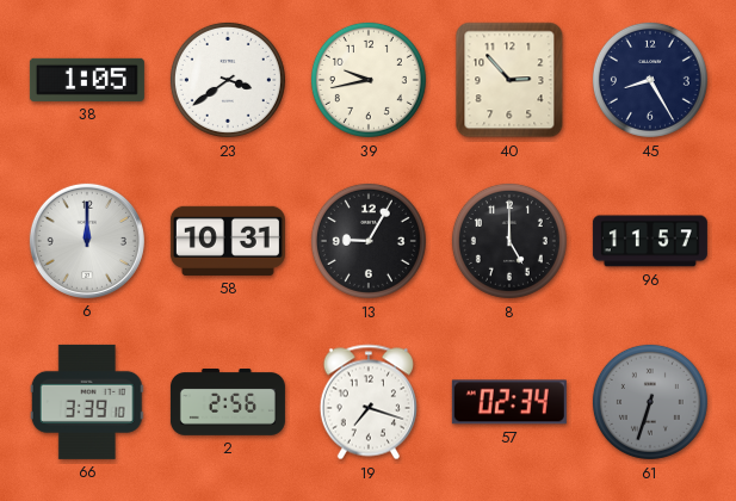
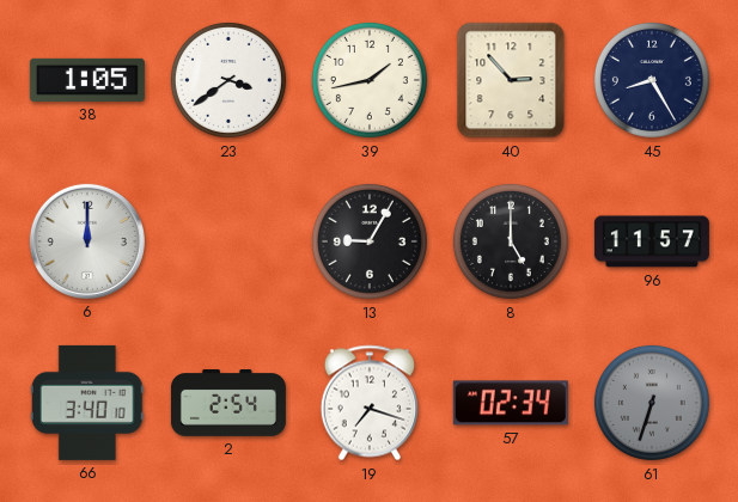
39: 9:43 -> 1:43
58: 10:31 -> none
66: 3:39 -> 3:40
2: 2:56 -> 2:54
